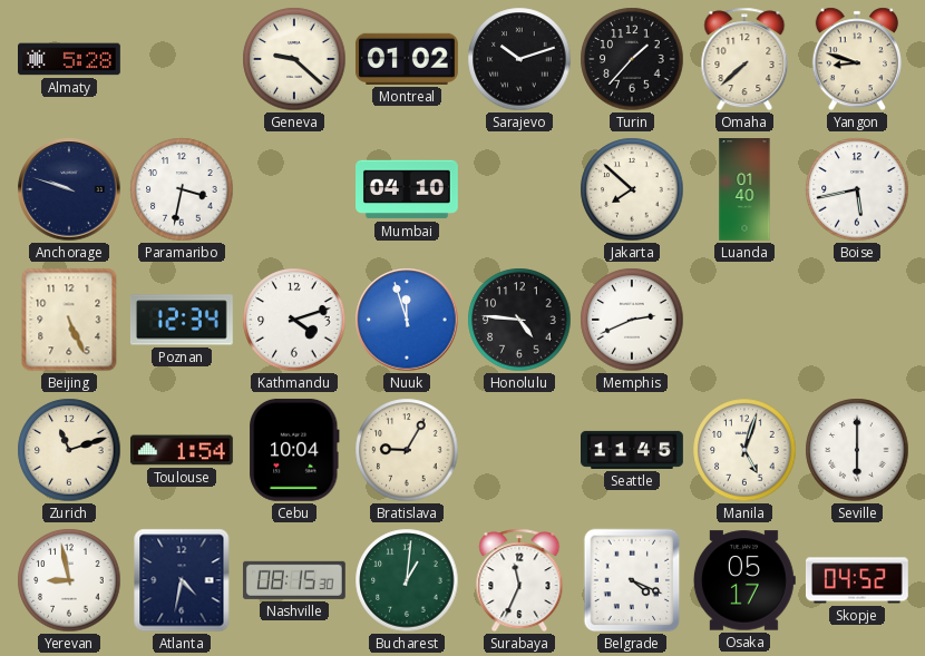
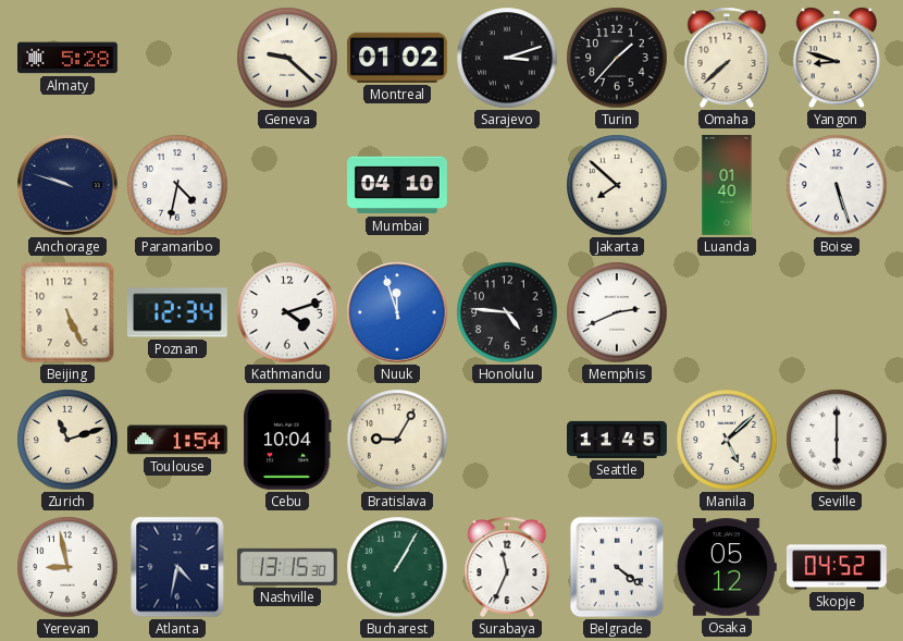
Sarajevo: 10:12 -> 3:12
Paramaribo: 3:32 -> 4:32
Boise: 5:43 -> 5:27
Manila: 5:03 -> 5:08
Nashville: 08:15 -> 13:15
Bucharest: 1:01 -> 1:05
Belgrade: 4:19 -> 4:21
Osaka: 05:17 -> 05:12
